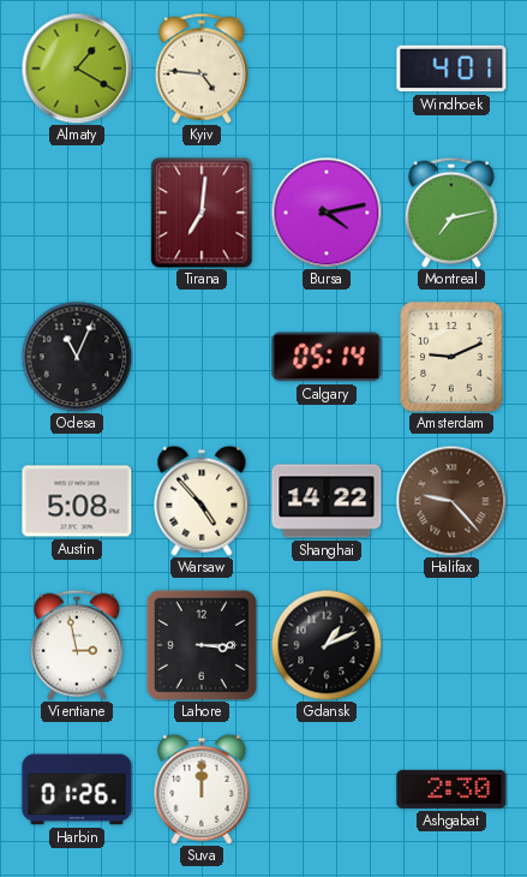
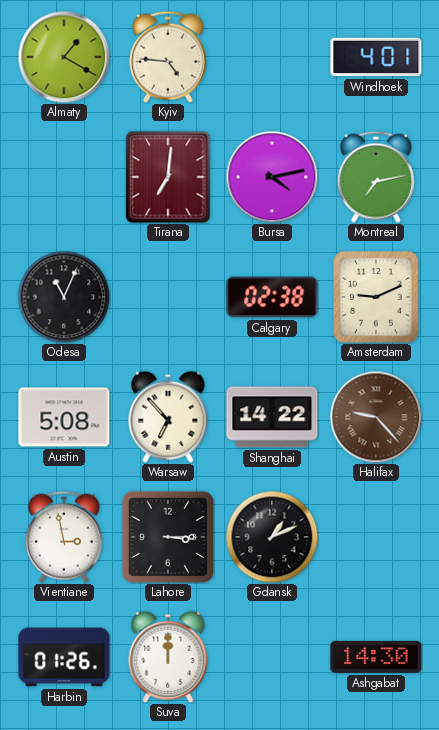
Calgary: 05:14 -> 02:38
Warsaw: 4:53 -> 6:53
Ashgabat: 2:30 -> 14:30
